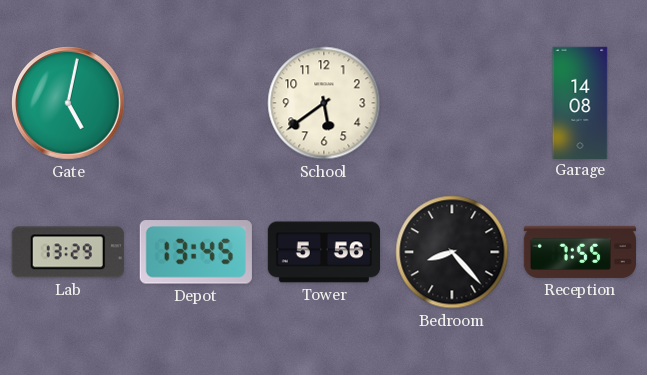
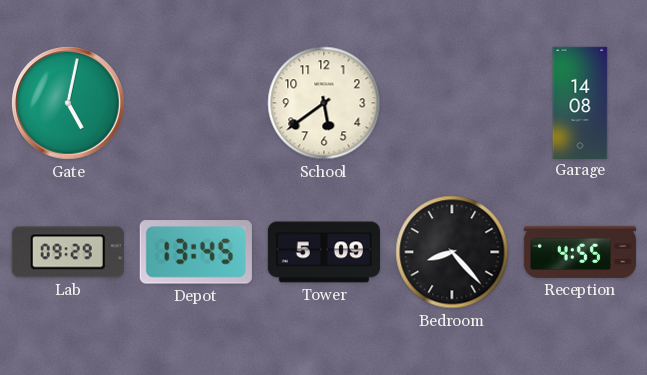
Lab: 13:29 -> 09:29
Tower: 5:56 -> 5:09
Reception: 7:55 -> 4:55
